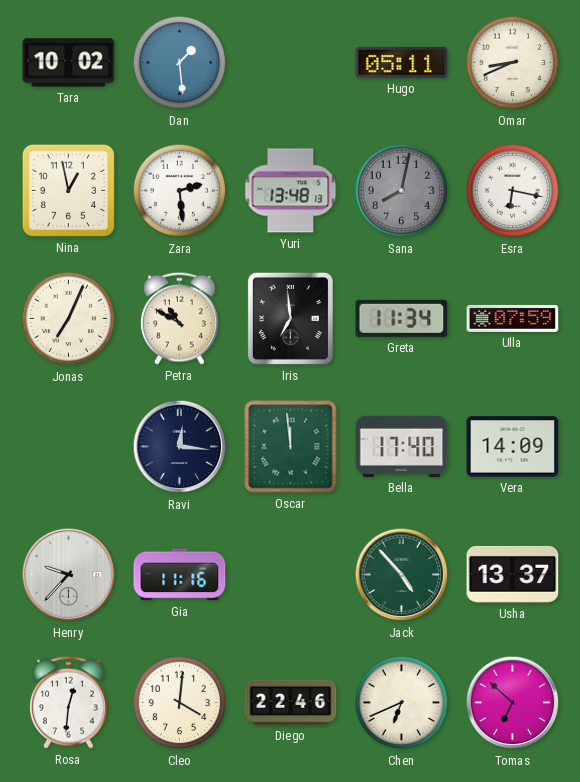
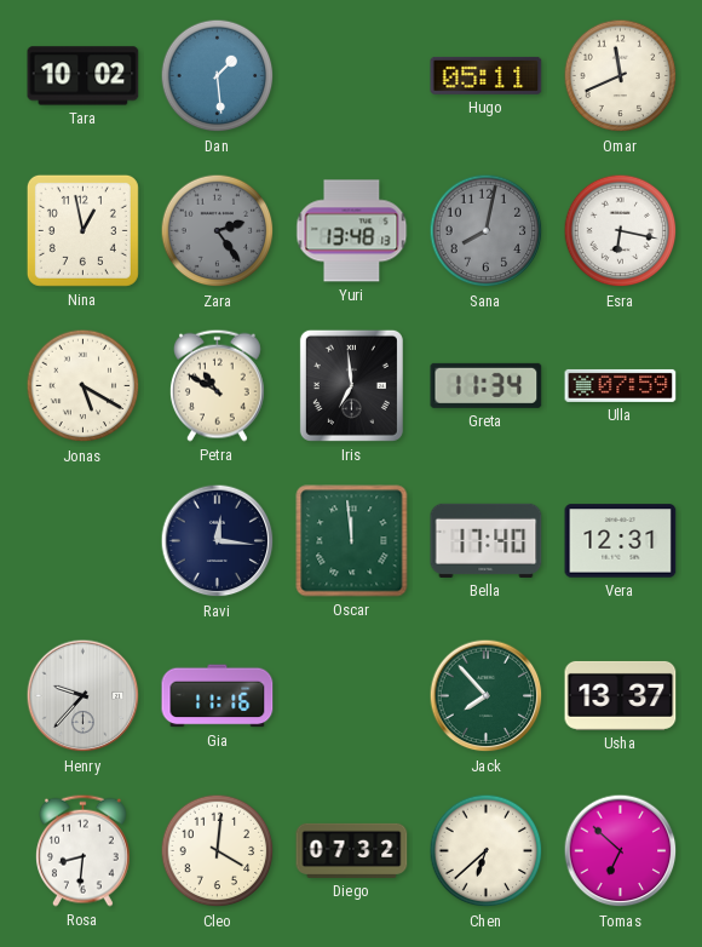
Omar: 8:41 -> 11:41
Zara: 2:29 -> 2:24
Zara dial: white -> grey
Jonas: 7:04 -> 5:20
Vera: 14:09 -> 12:31
Jack: 4:53 -> 7:53
Rosa: 12:31 -> 8:31
Diego: 22:46 -> 07:32
Chen: 6:41 -> 6:38
